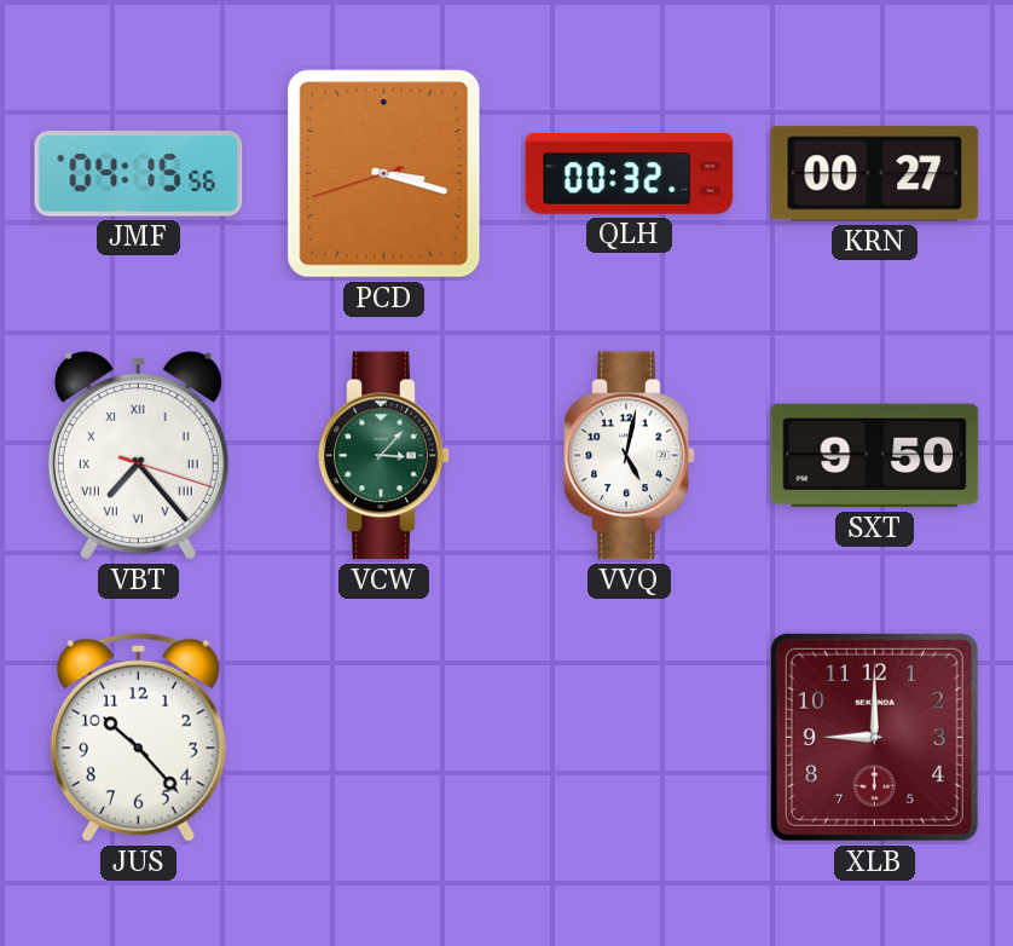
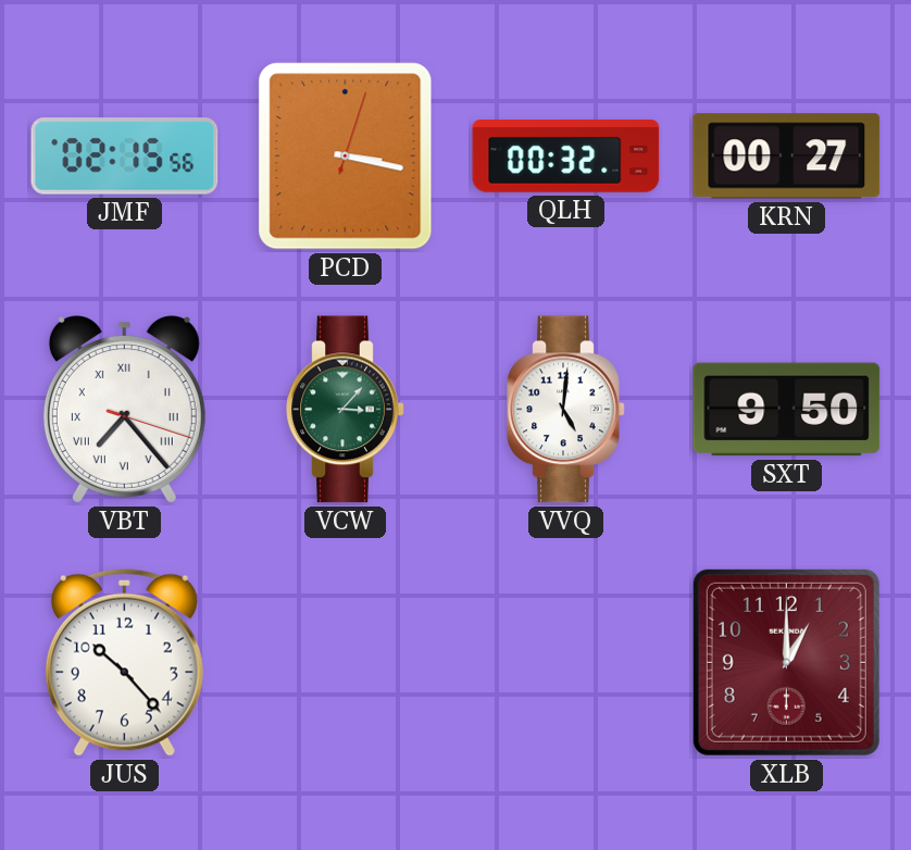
JMF: 04:15 -> 02:15
PCD: 3:17:42 -> 3:17:03
VVQ: 5:02 -> 5:01
XLB: 9:00 -> 1:00
